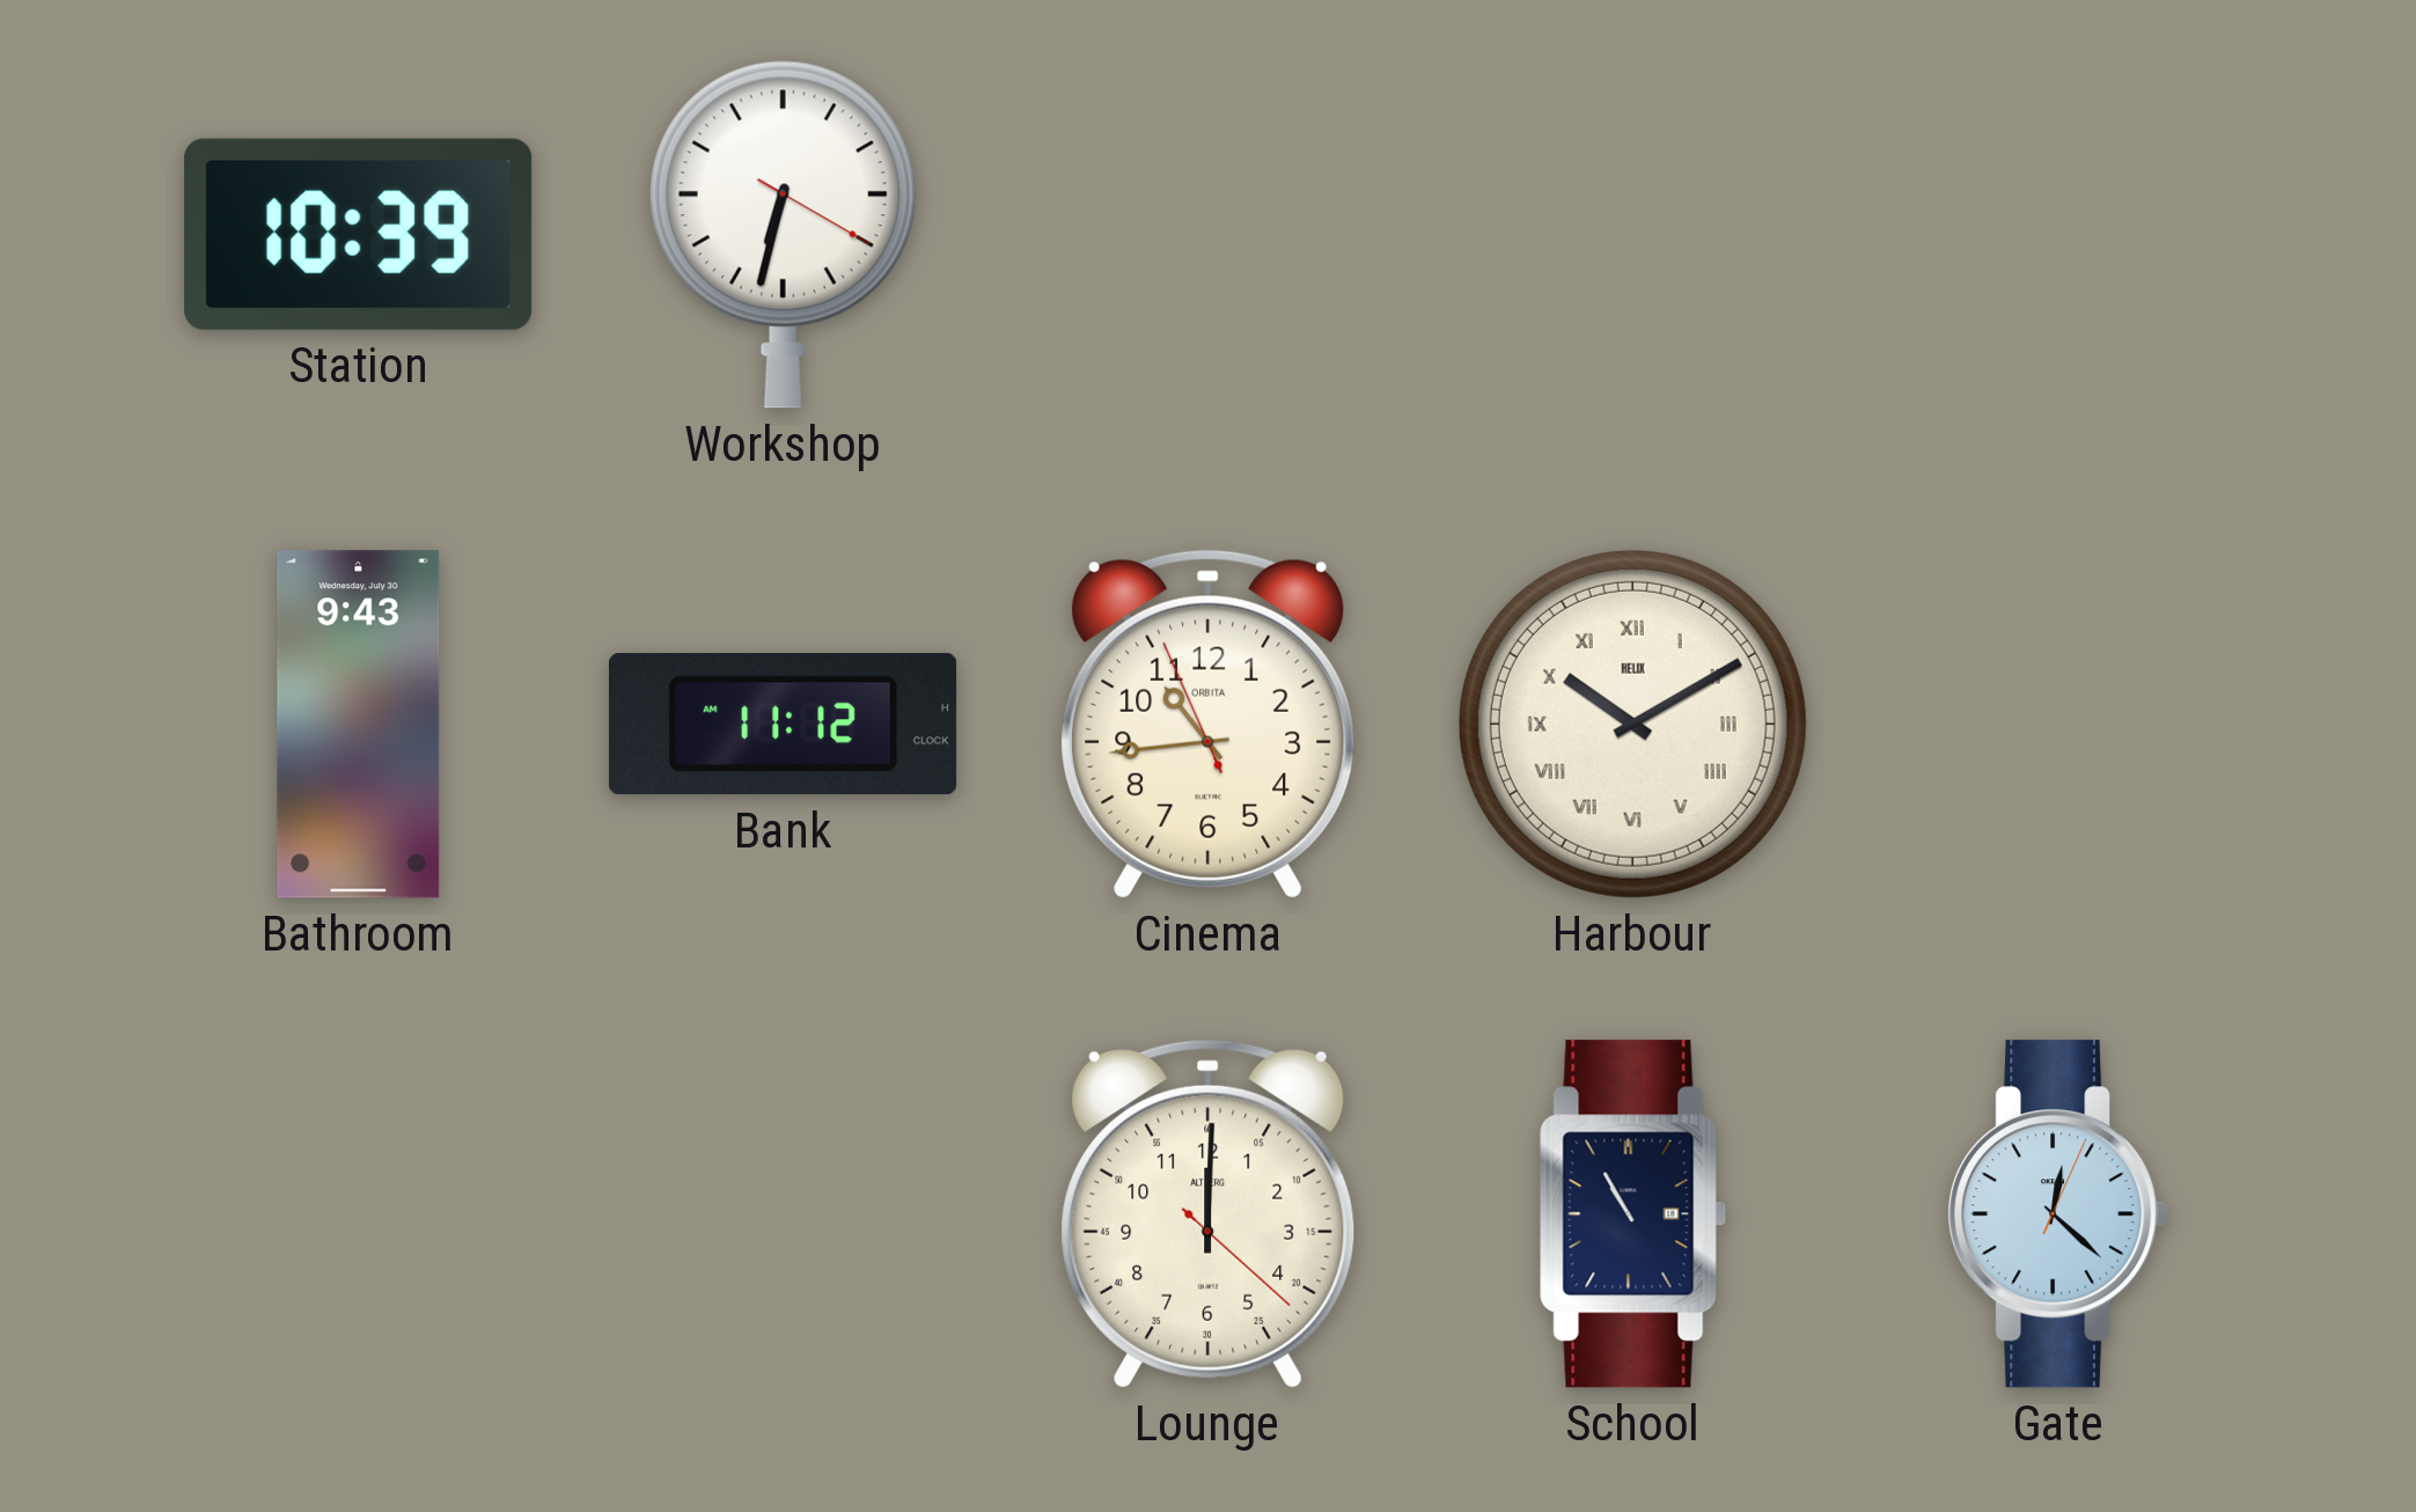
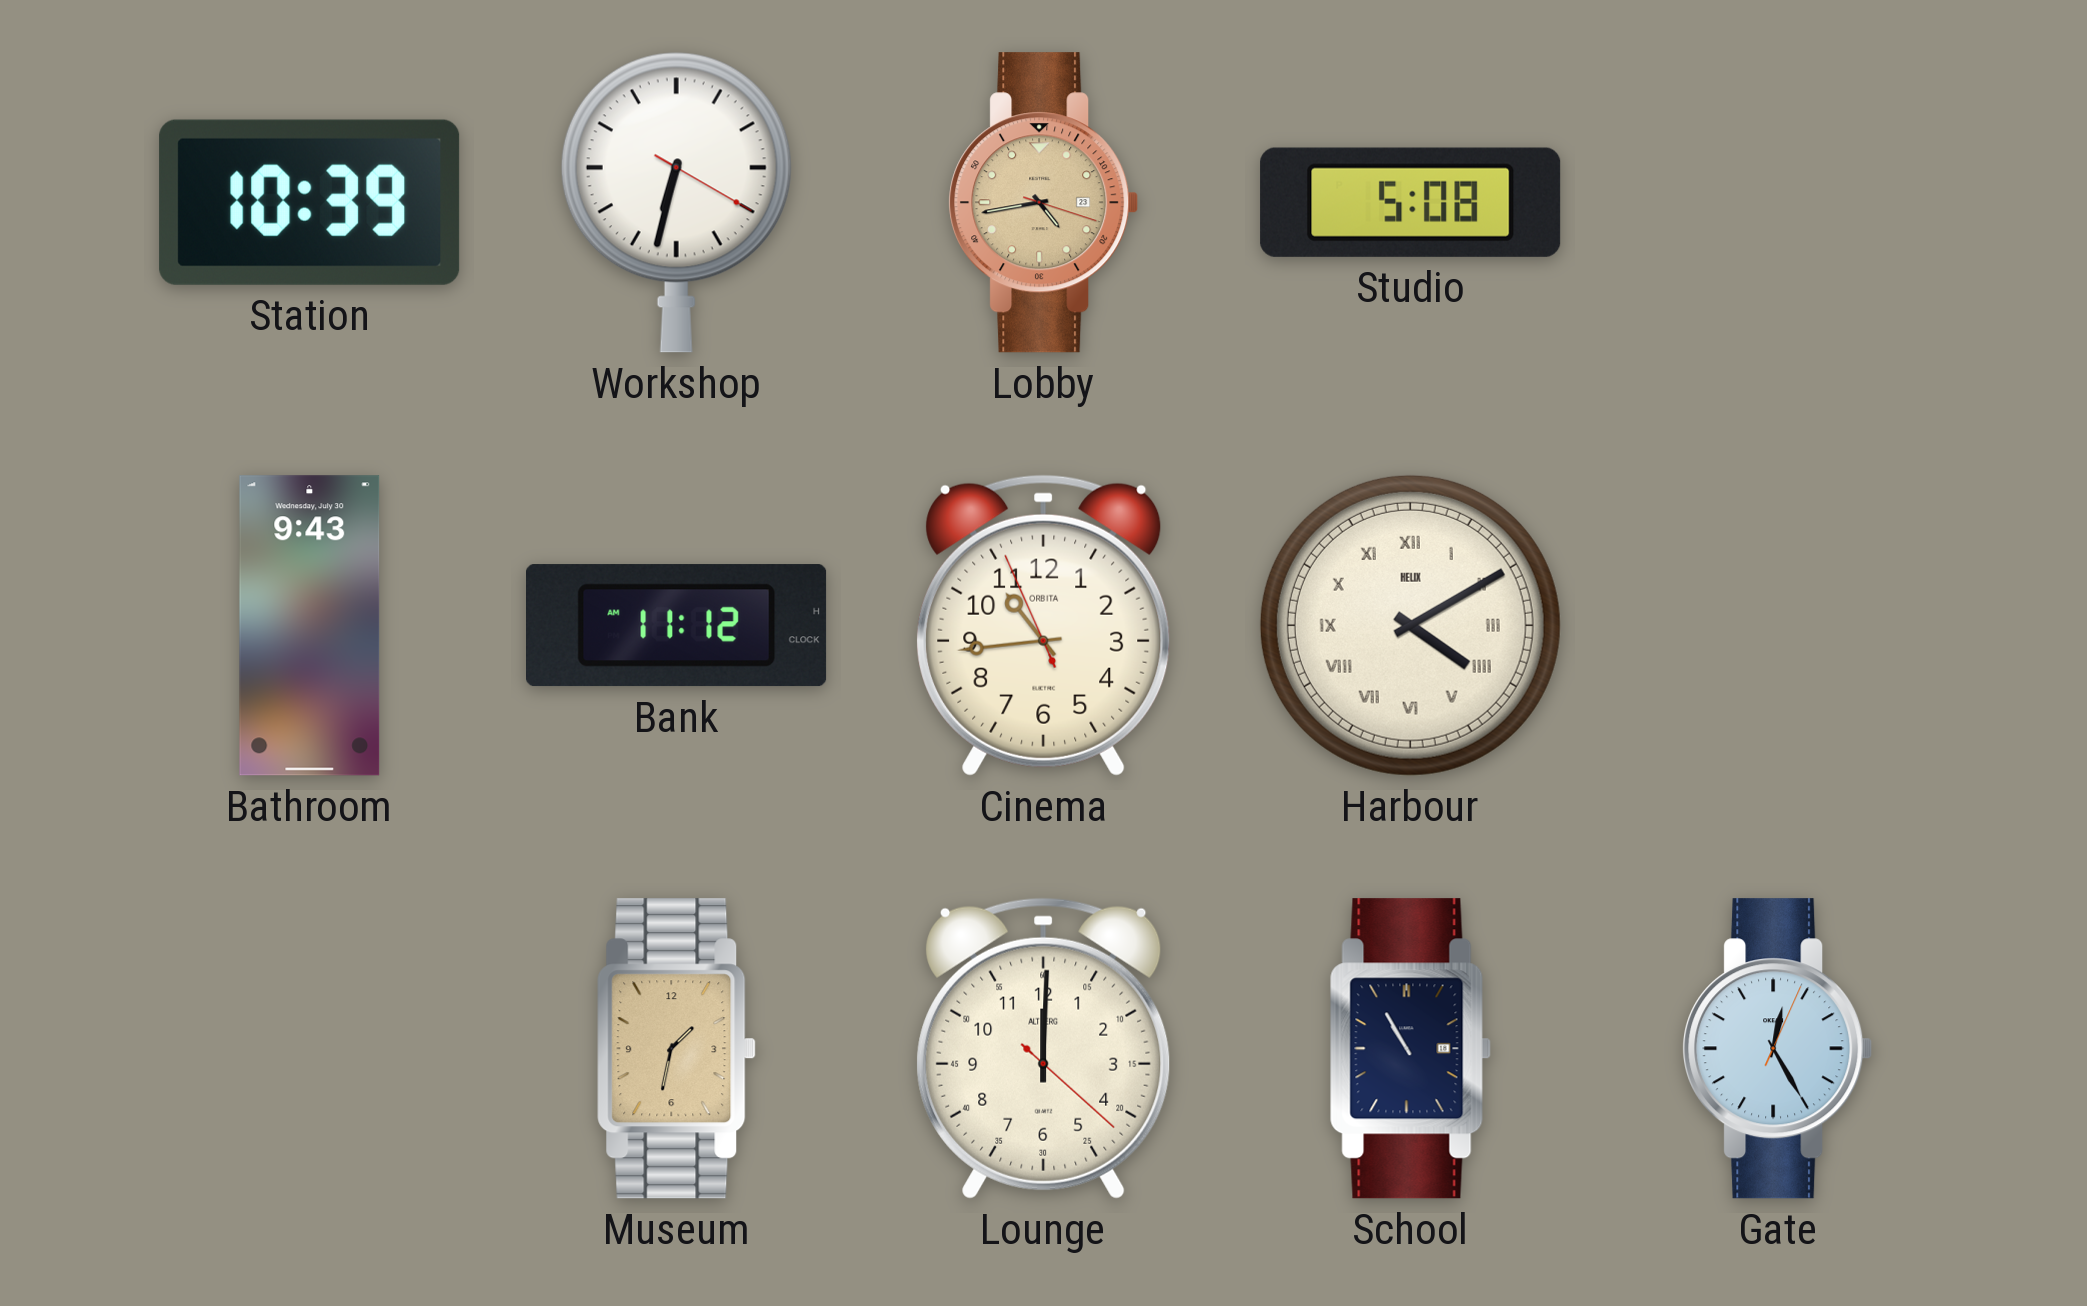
Lobby: none -> 4:43
Studio: none -> 5:08
Harbour: 10:10 -> 4:10
Museum: none -> 1:32
Gate: 12:22 -> 12:25
